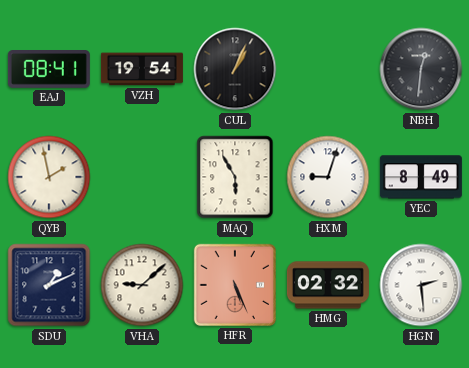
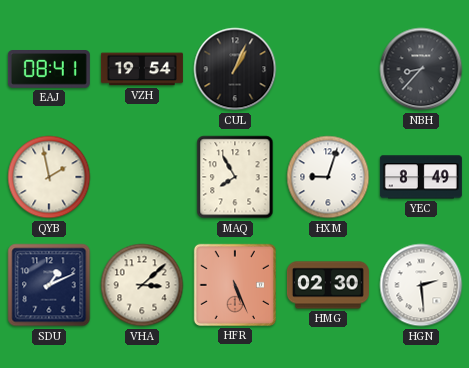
NBH: 12:31 -> 8:37
MAQ: 5:55 -> 7:55
VHA: 9:08 -> 3:08
HMG: 02:32 -> 02:30
